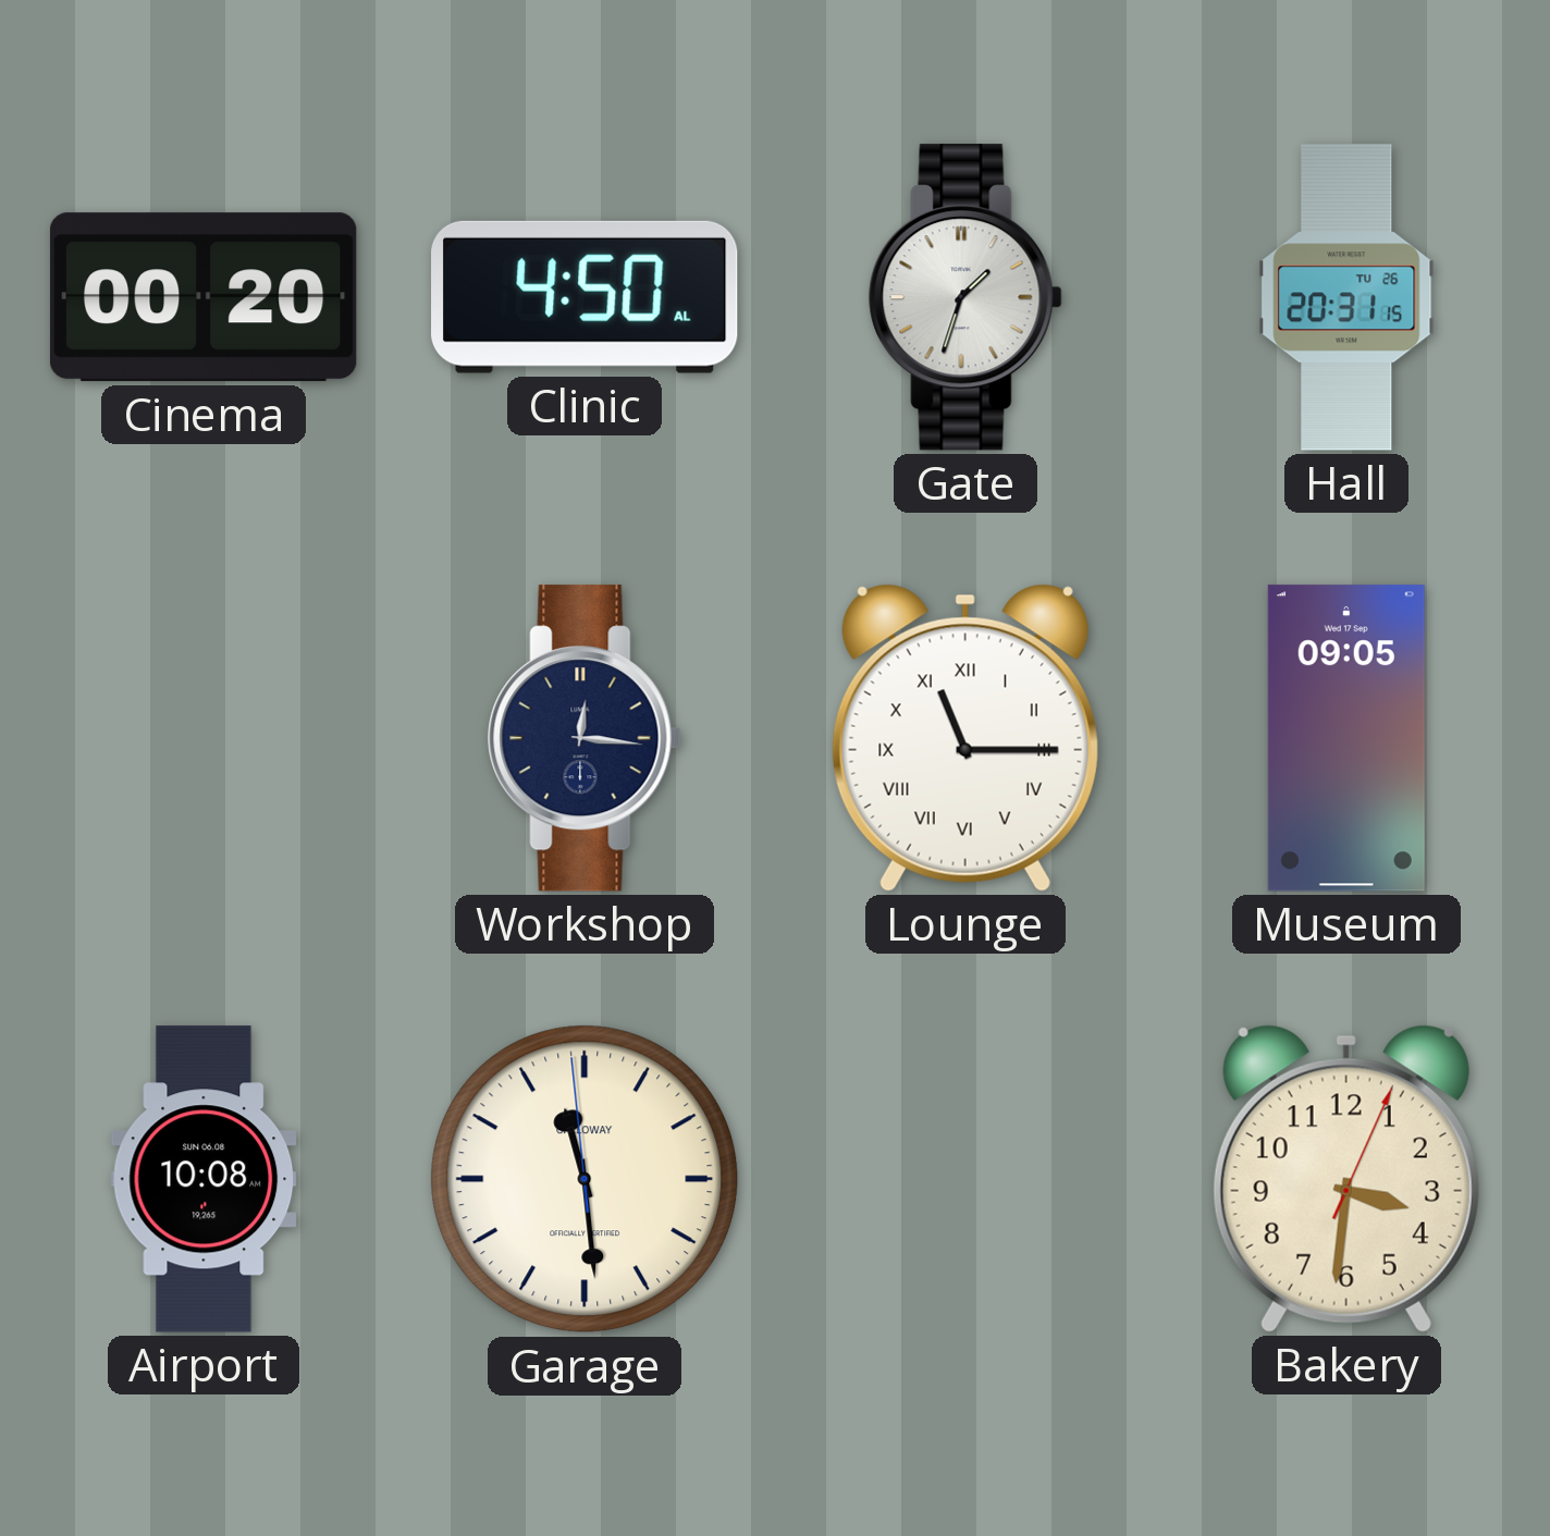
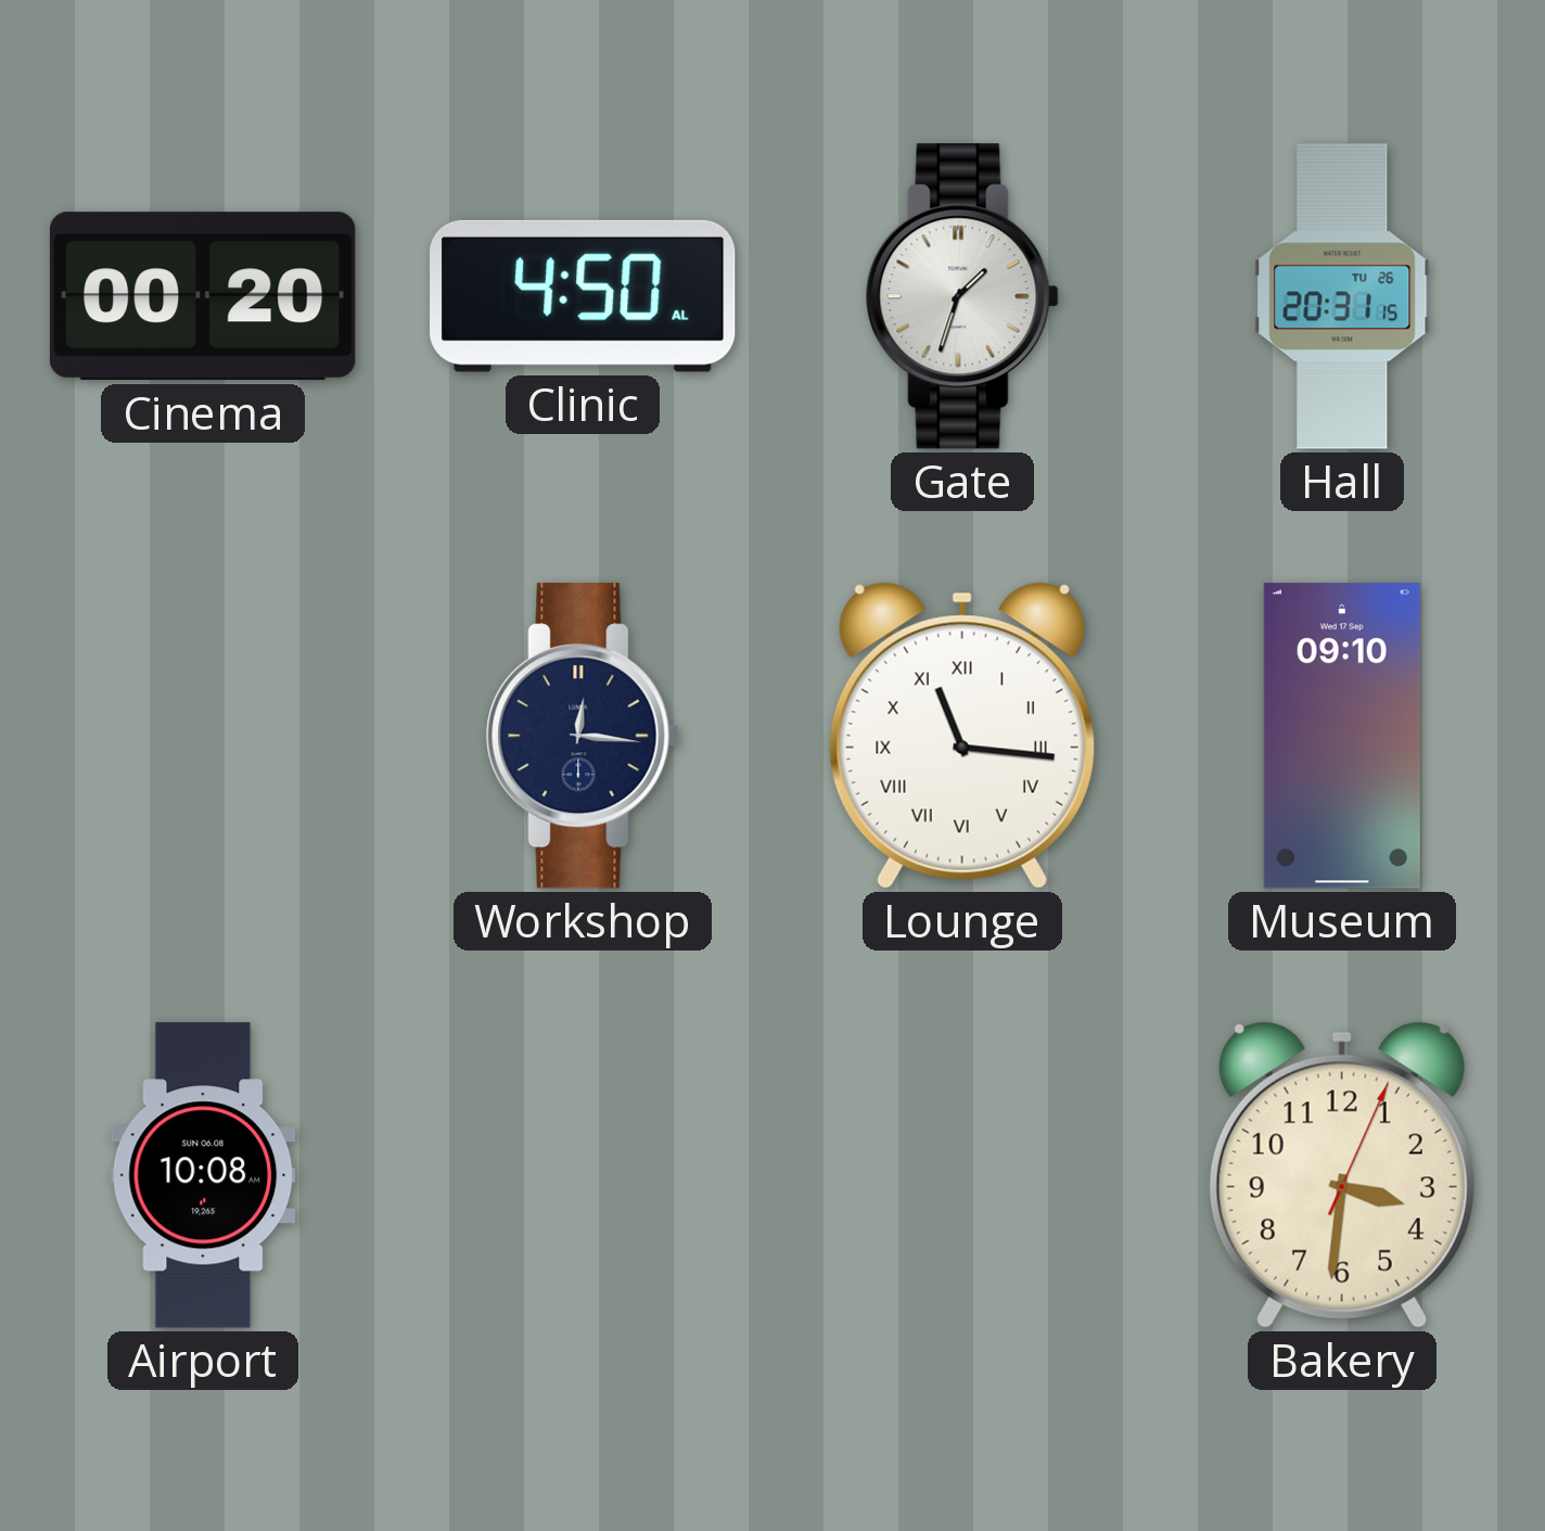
Lounge: 11:15 -> 11:16
Museum: 09:05 -> 09:10
Garage: 11:28 -> none
